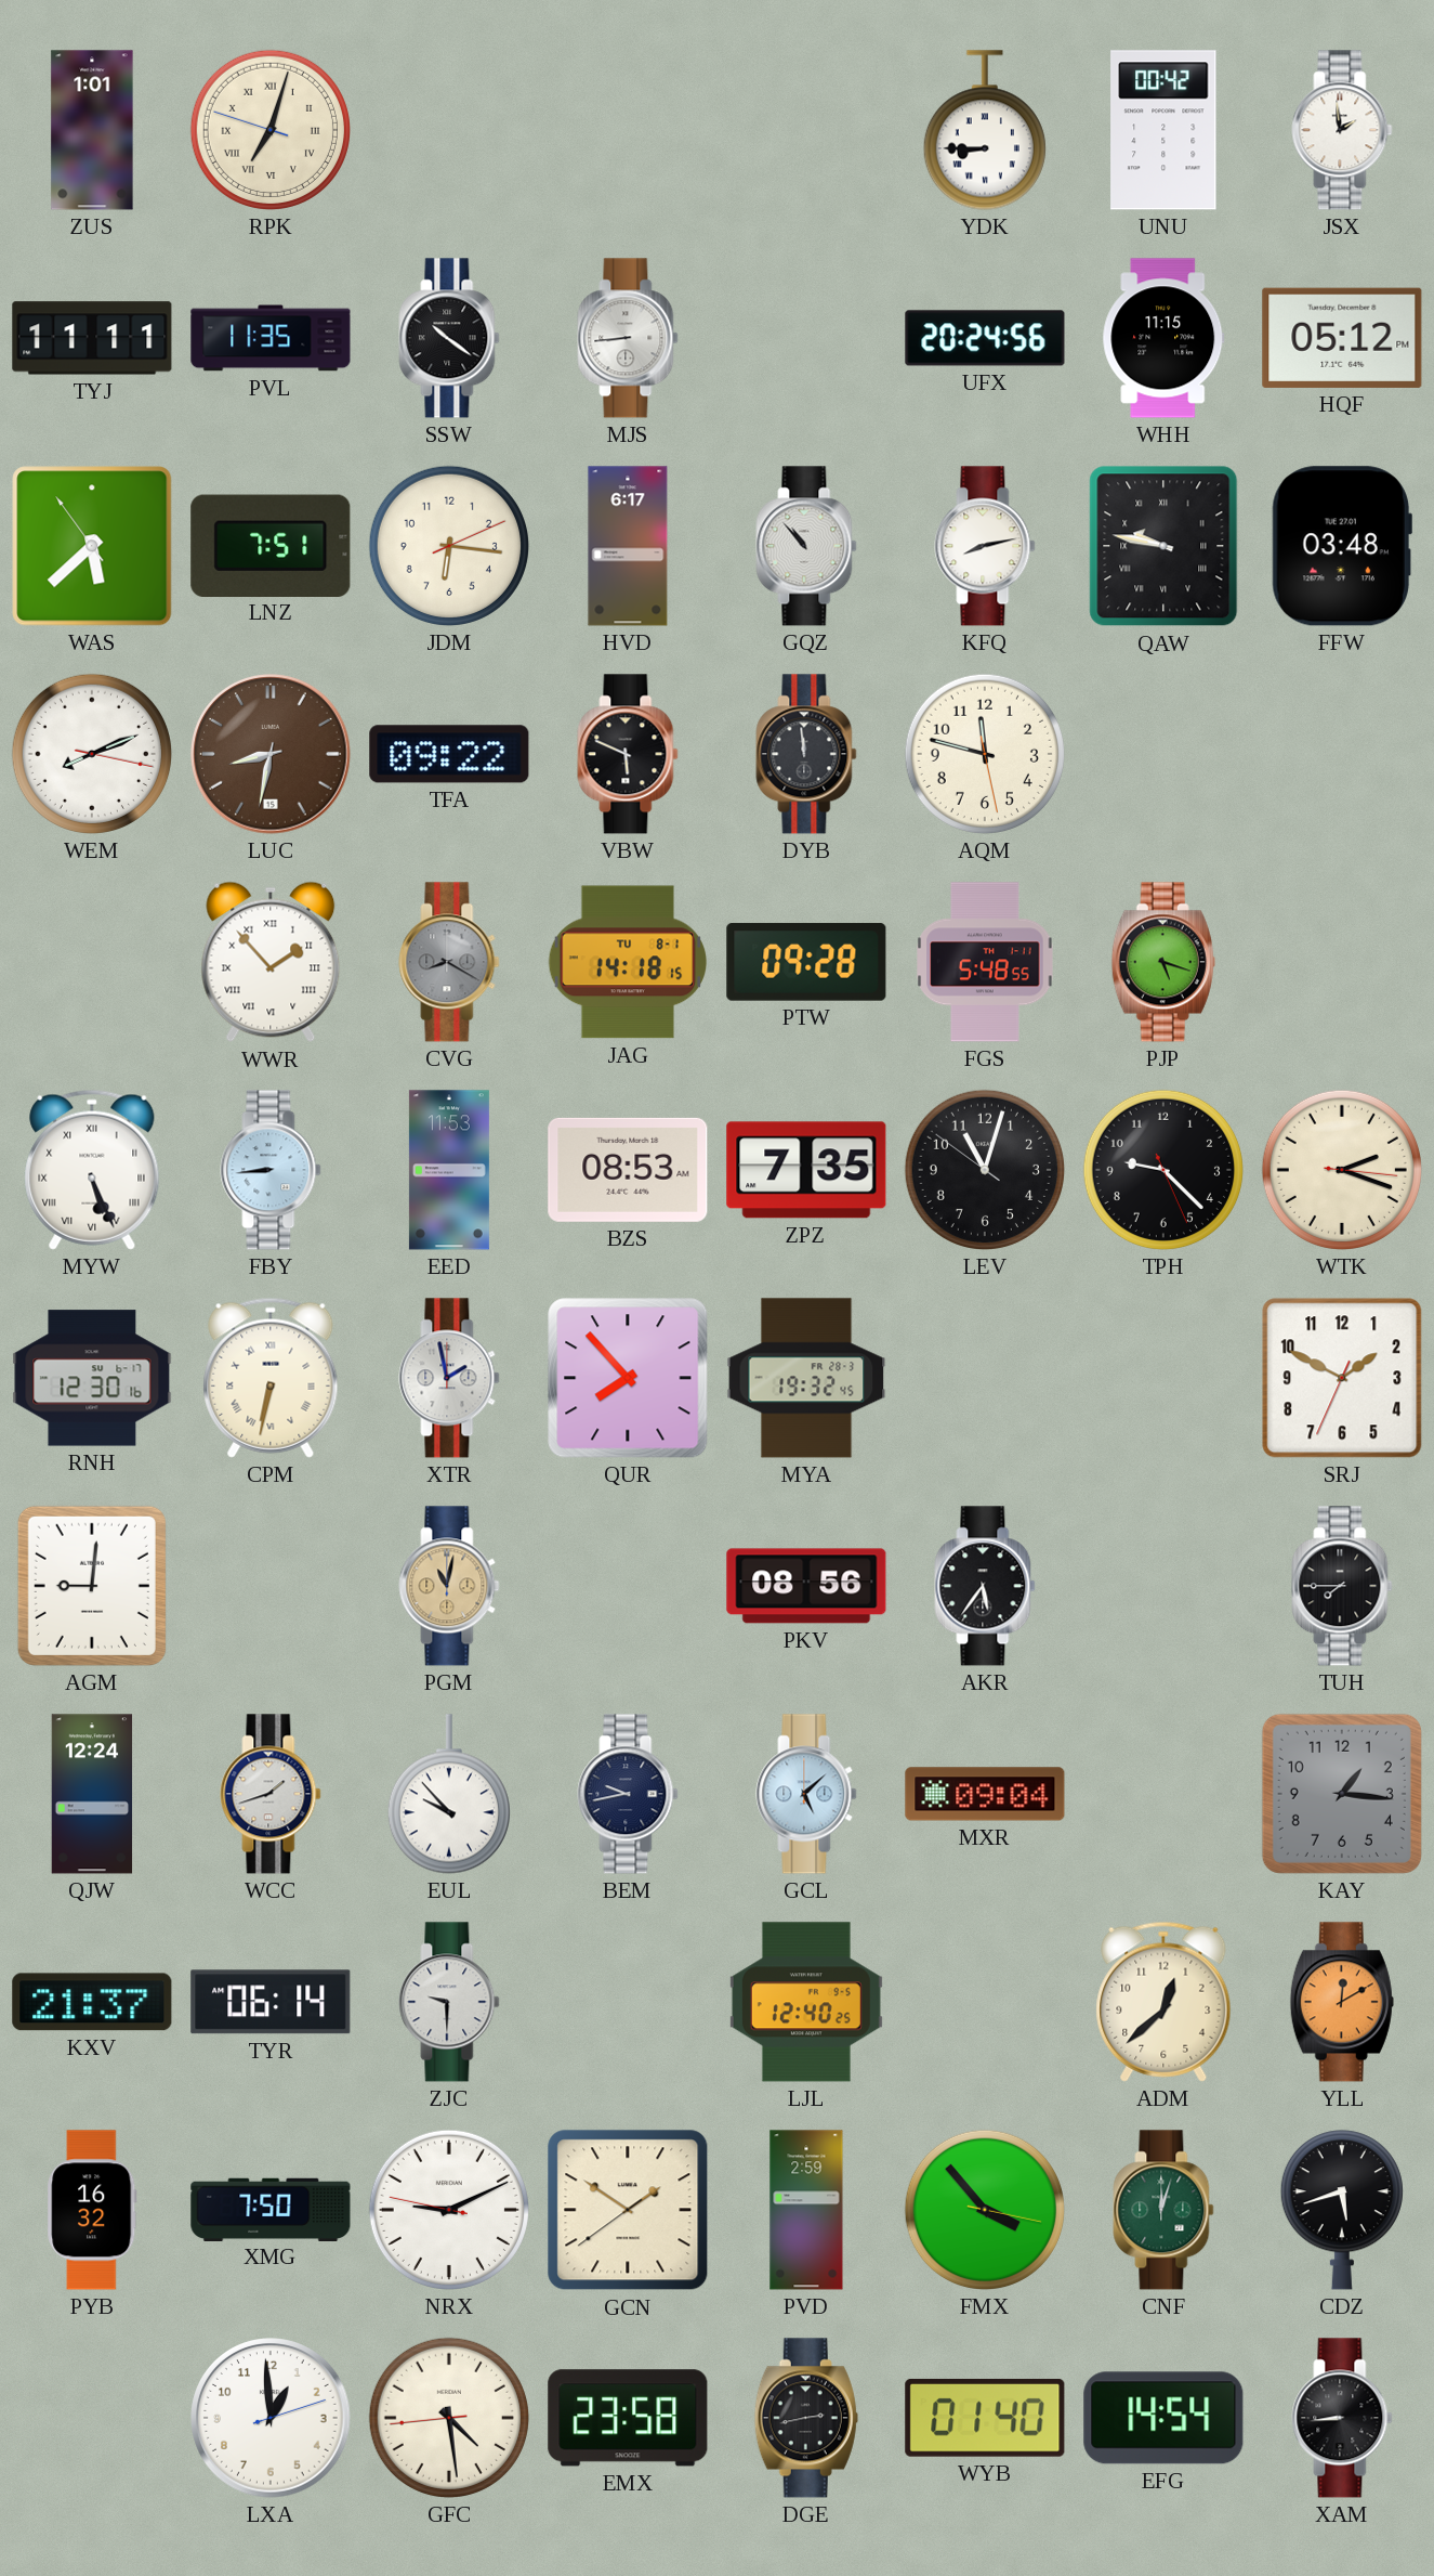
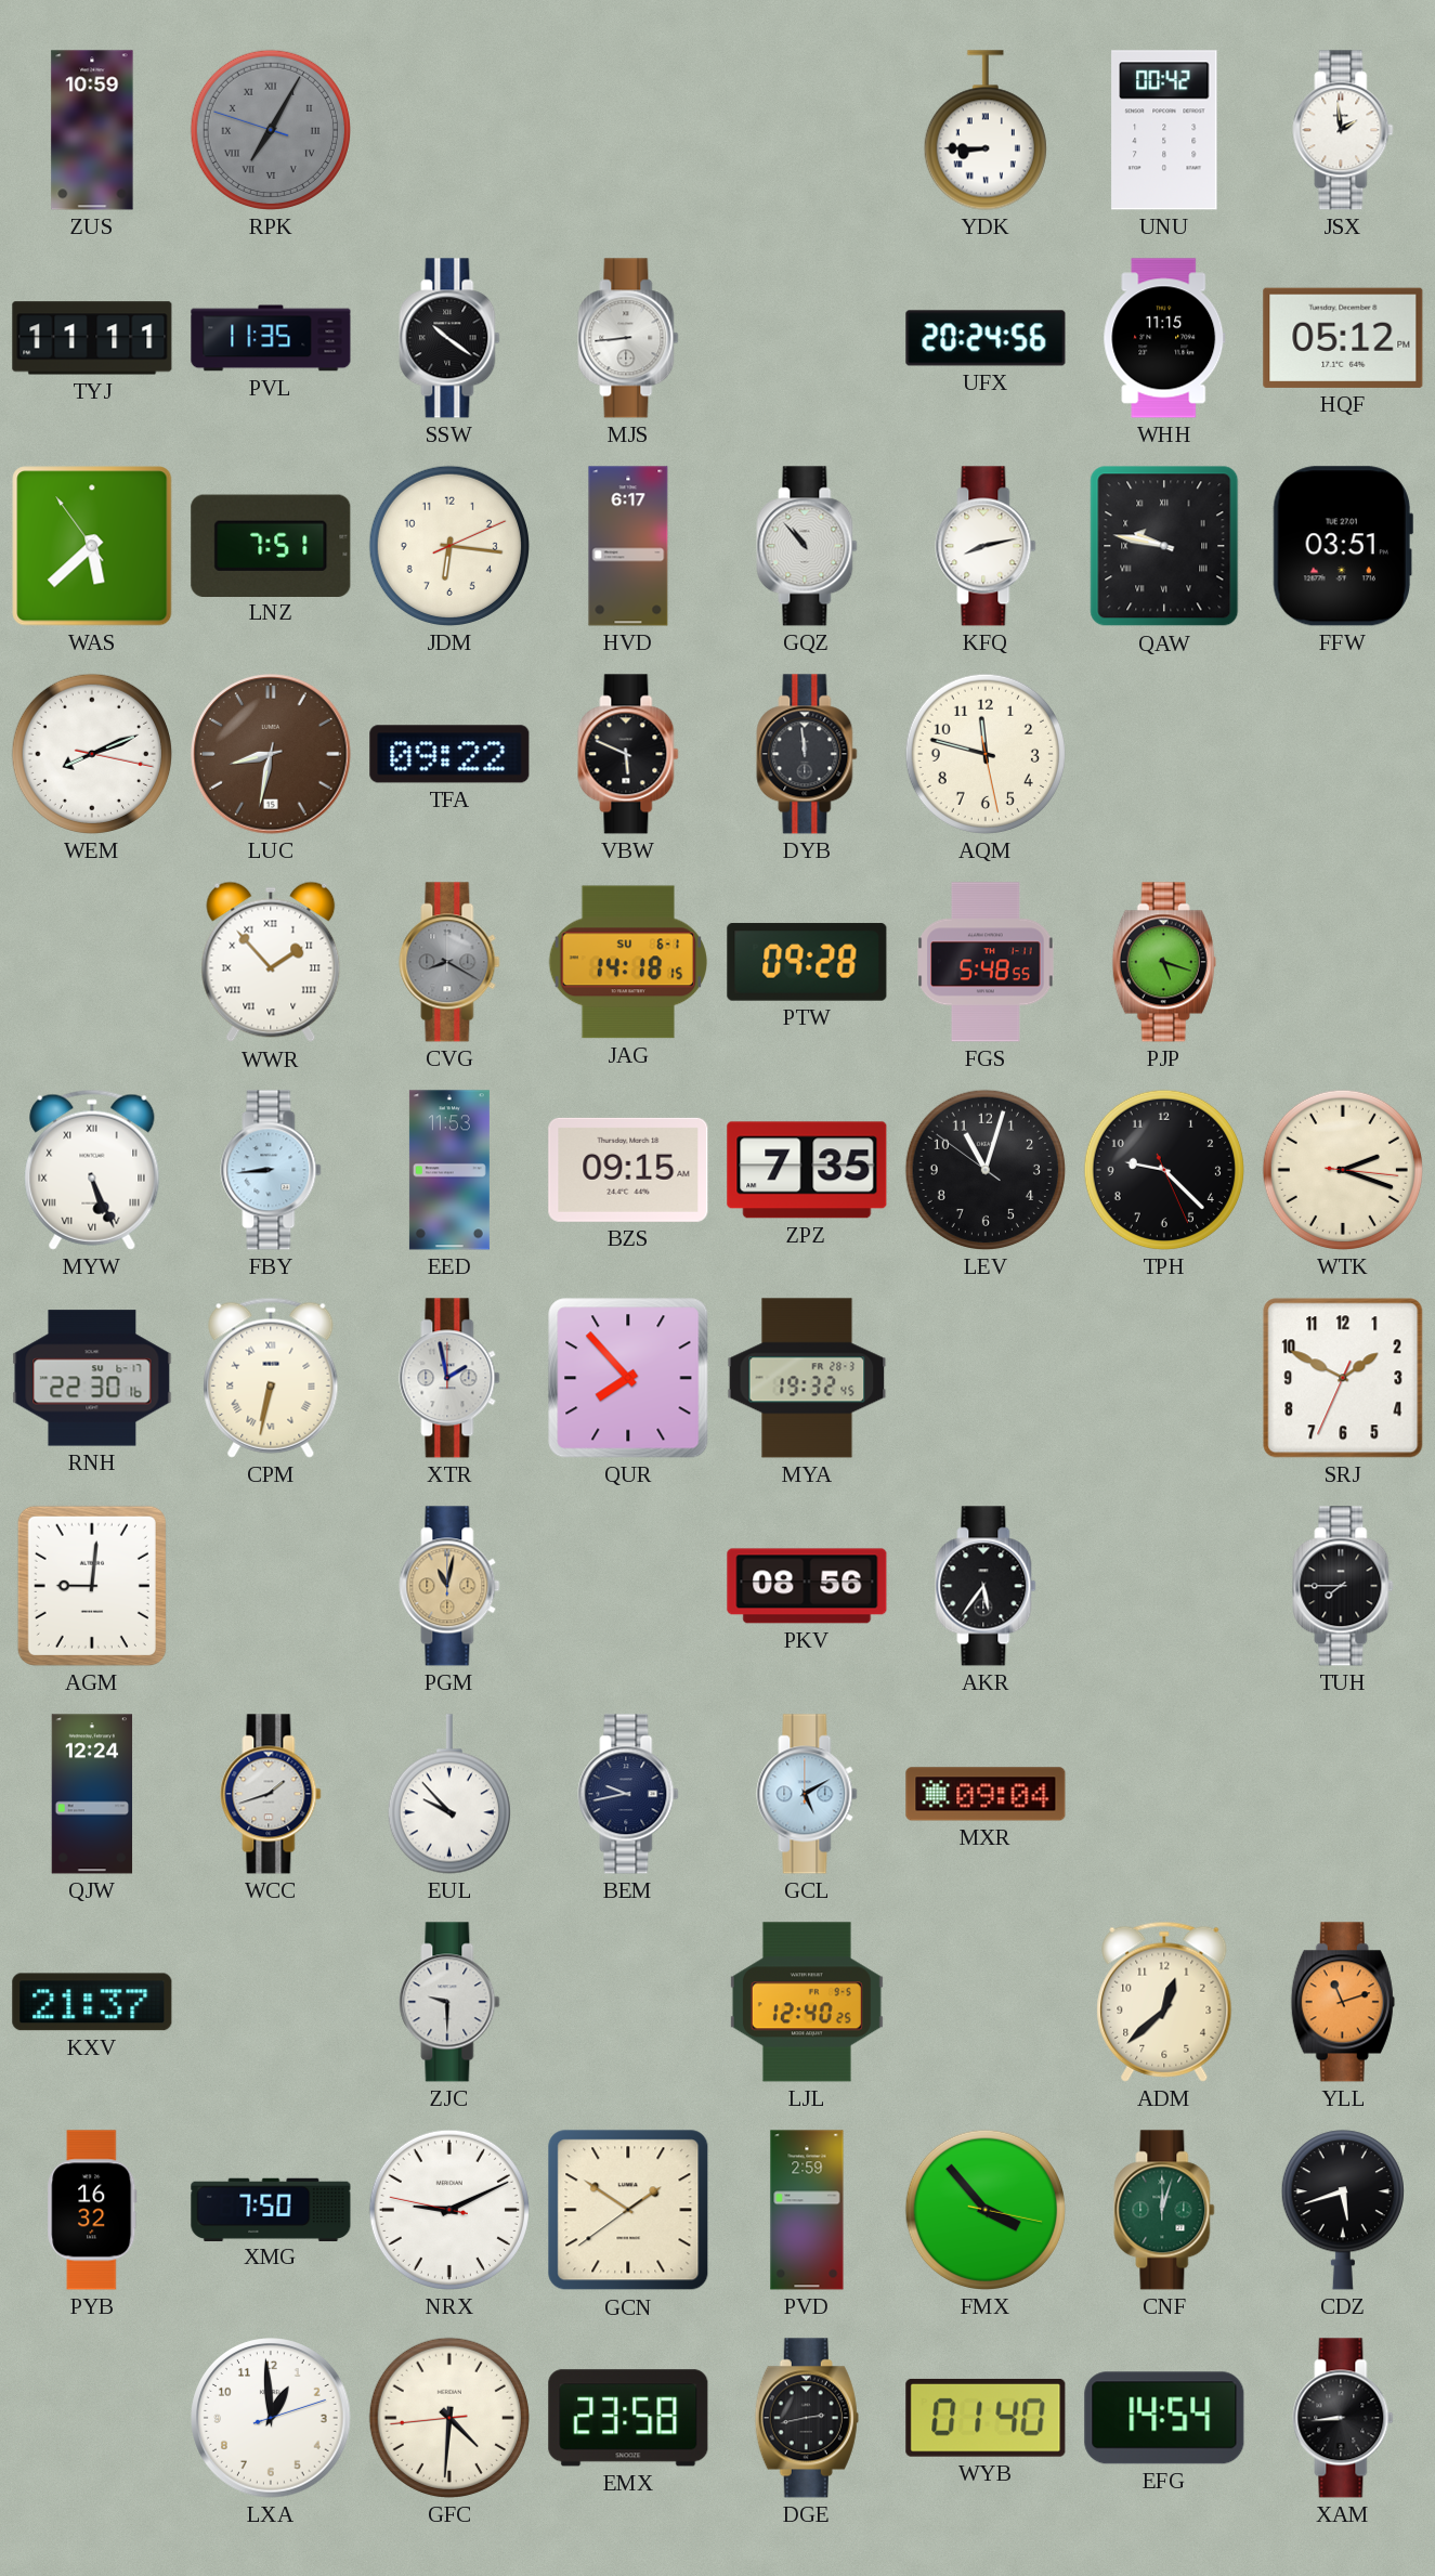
ZUS: 1:01 -> 10:59
RPK: 7:02 -> 7:04
RPK dial: cream -> grey
FFW: 03:48 -> 03:51
JAG date: TU 8-1 -> SU 6-1
BZS: 08:53 -> 09:15
RNH: 12:30 -> 22:30
GCL: 5:08 -> 5:10
KAY: 1:16 -> none
TYR: 06:14 -> none
YLL: 12:10 -> 11:12
GFC: 4:28 -> 4:30
